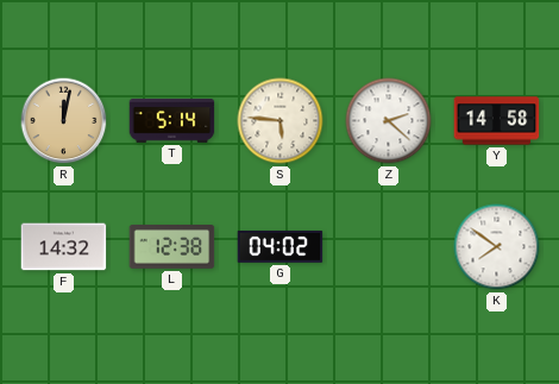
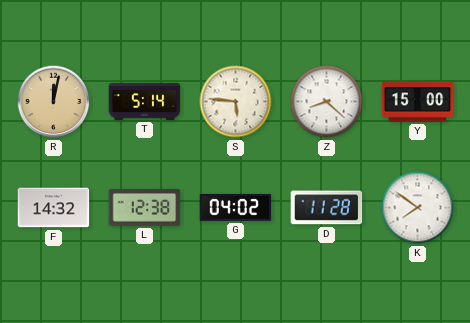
Z: 2:22 -> 8:22
Y: 14:58 -> 15:00
D: none -> 11:28
